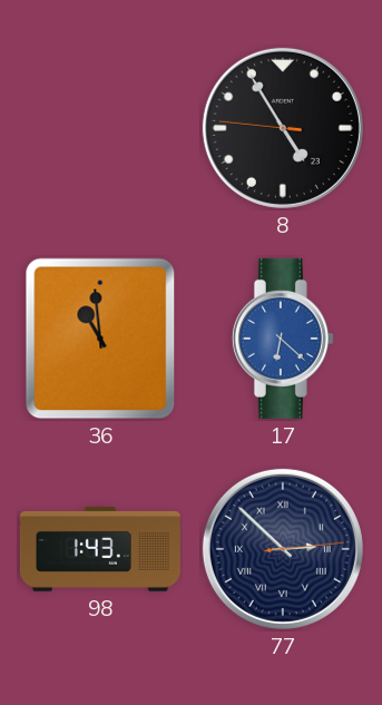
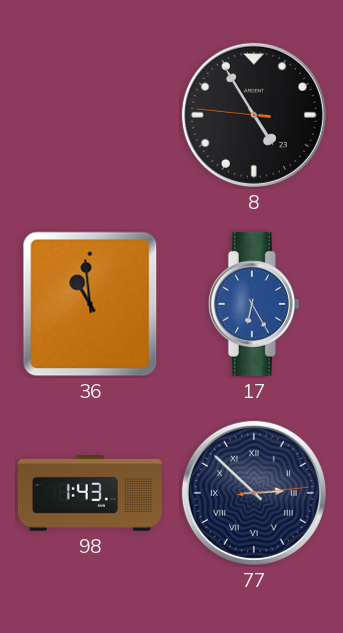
17: 6:22 -> 6:25
